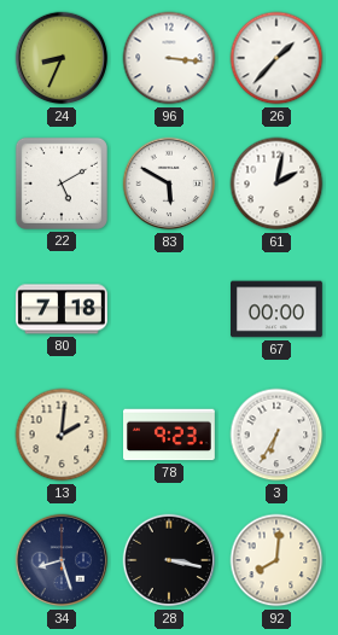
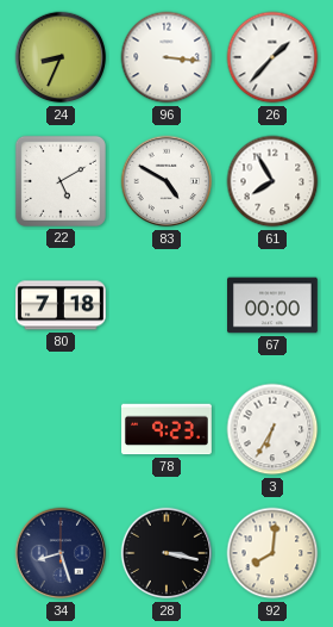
83: 5:50 -> 4:50
61: 2:02 -> 7:55
13: 2:01 -> none
